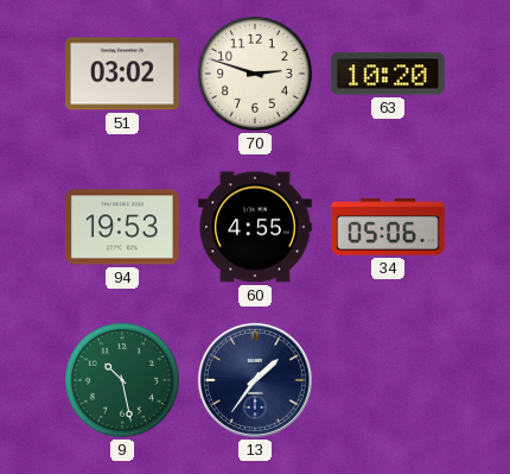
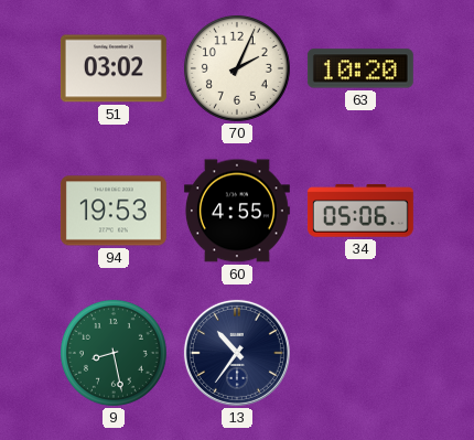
70: 2:48 -> 2:04
9: 10:28 -> 8:28
13: 1:36 -> 10:36
